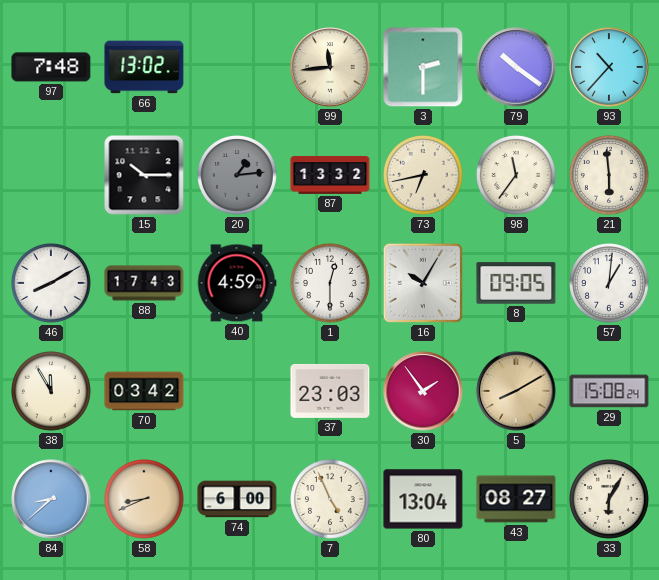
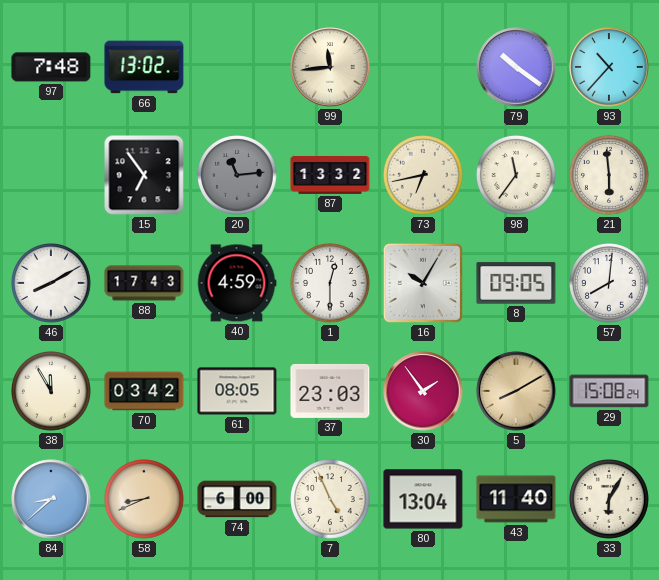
3: 2:30 -> none
15: 10:15 -> 6:54
20: 1:14 -> 11:14
57: 1:01 -> 8:01
61: none -> 08:05
43: 08:27 -> 11:40
